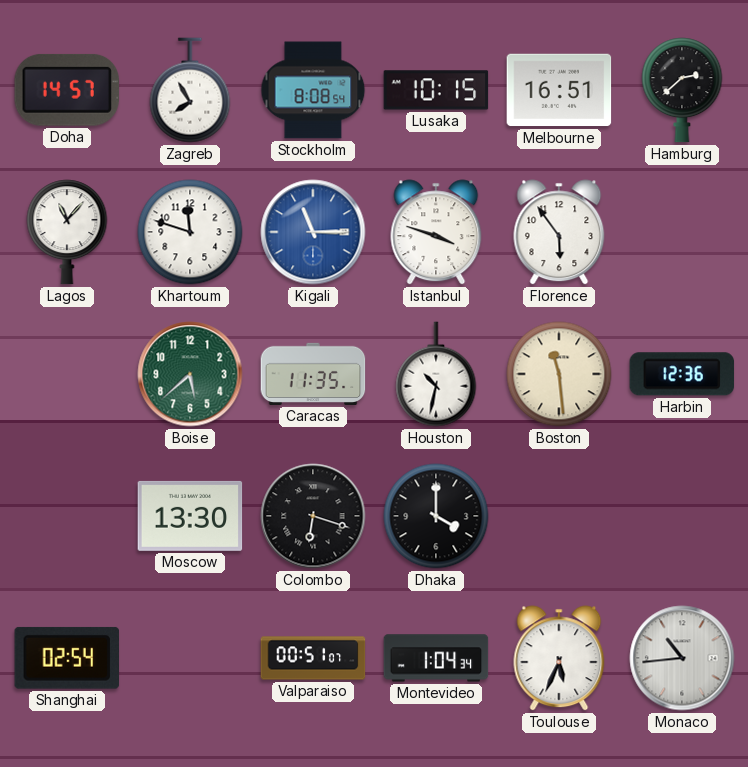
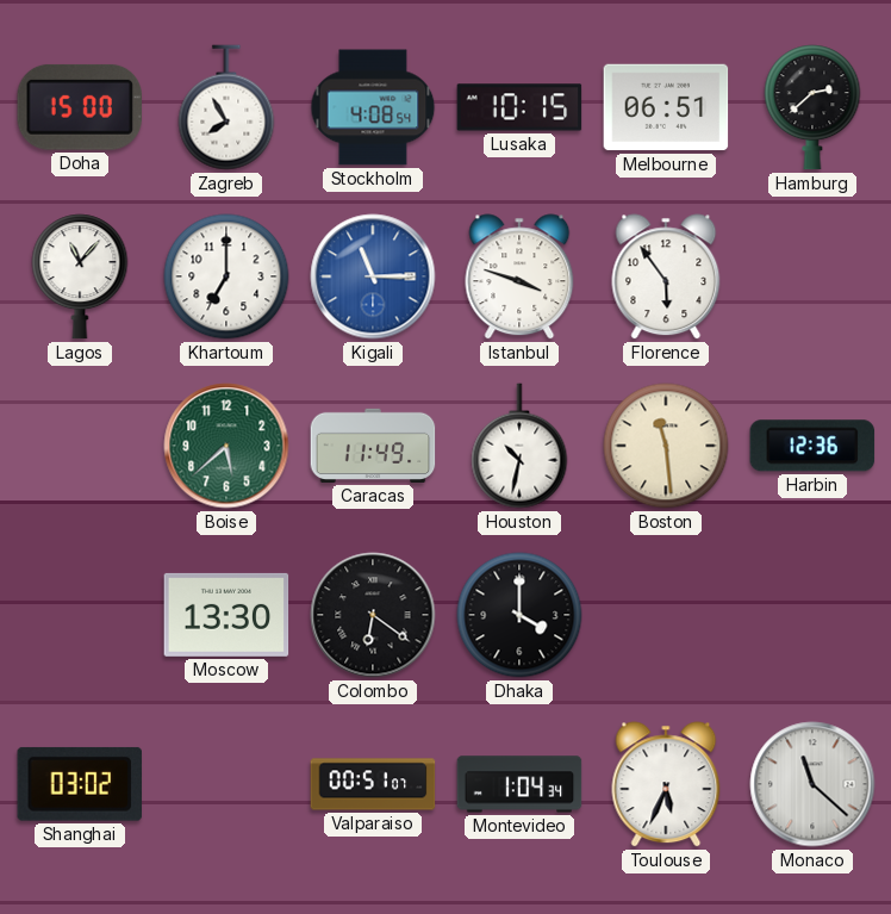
Doha: 14:57 -> 15:00
Stockholm: 8:08 -> 4:08
Melbourne: 16:51 -> 06:51
Khartoum: 11:48 -> 7:00
Caracas: 11:35 -> 11:49
Colombo: 6:18 -> 6:21
Shanghai: 02:54 -> 03:02
Monaco: 10:44 -> 11:22
